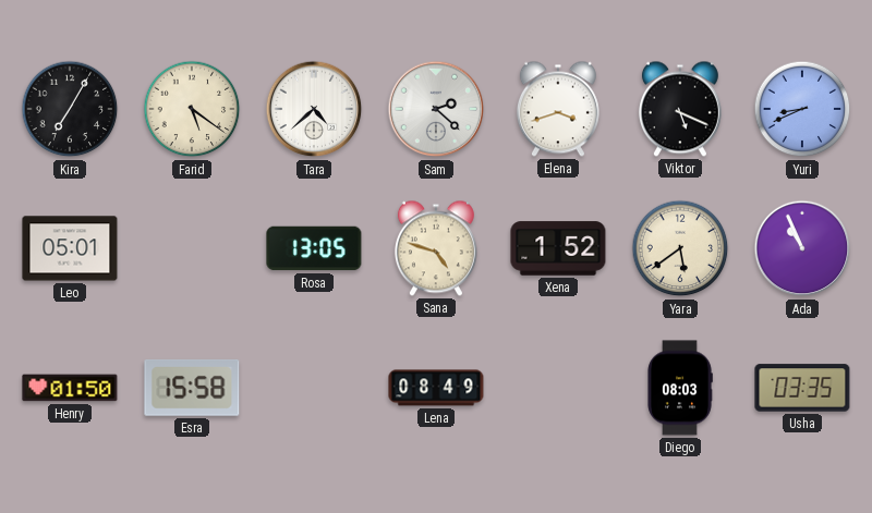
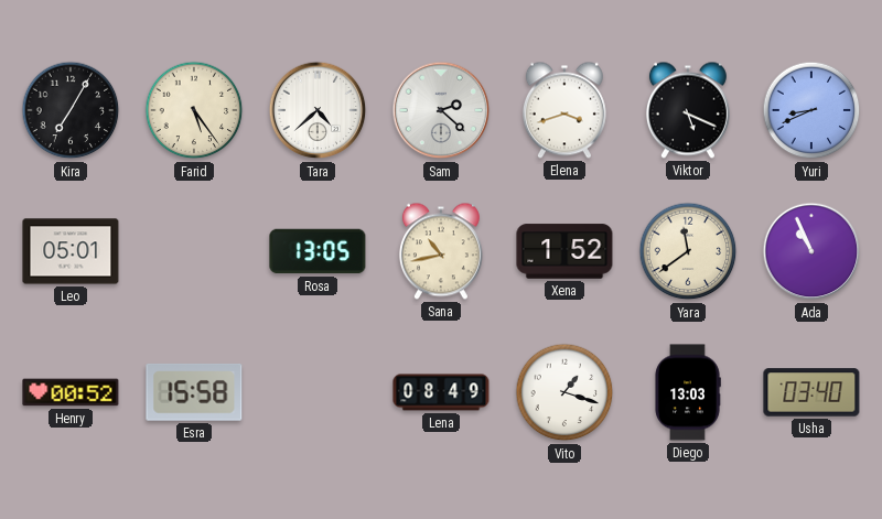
Farid: 5:21 -> 5:24
Sana: 4:48 -> 10:43
Yara: 5:39 -> 11:39
Henry: 01:50 -> 00:52
Vito: none -> 1:18
Diego: 08:03 -> 13:03
Usha: 03:35 -> 03:40
